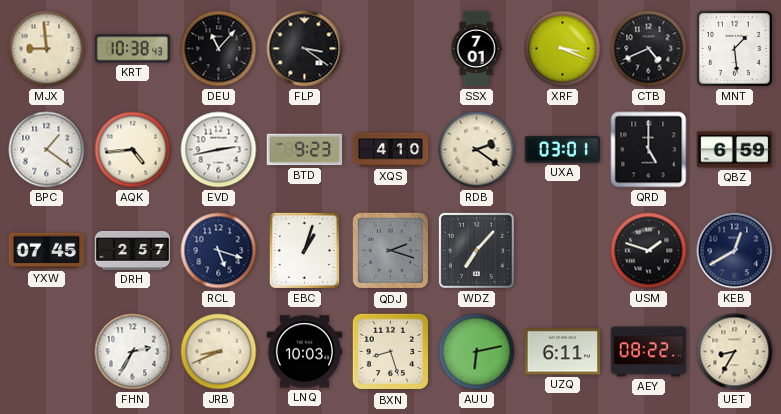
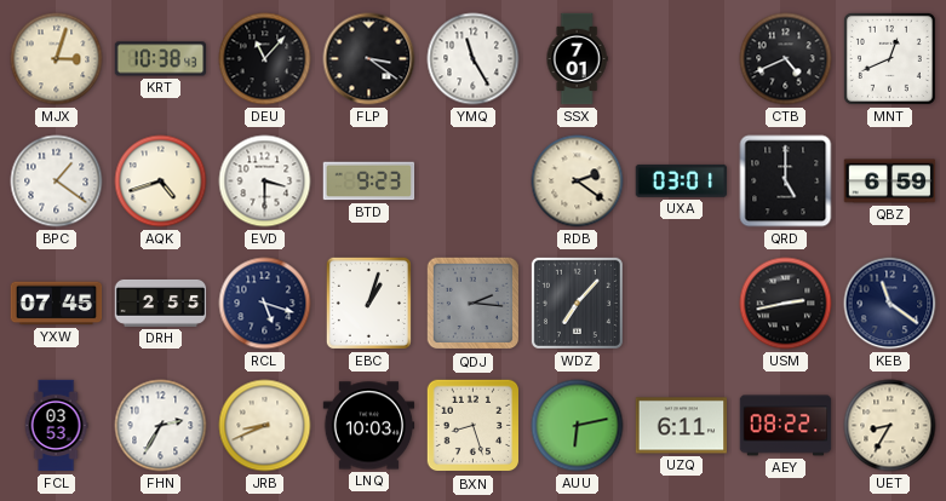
MJX: 8:59 -> 3:03
YMQ: none -> 11:25
XRF: 3:19 -> none
MNT: 1:29 -> 12:41
AQK: 4:44 -> 4:42
EVD: 2:43 -> 3:30
XQS: 4:10 -> none
DRH: 2:57 -> 2:55
QDJ: 2:18 -> 2:16
USM: 1:48 -> 2:43
KEB: 12:40 -> 11:21
FCL: none -> 03:53
